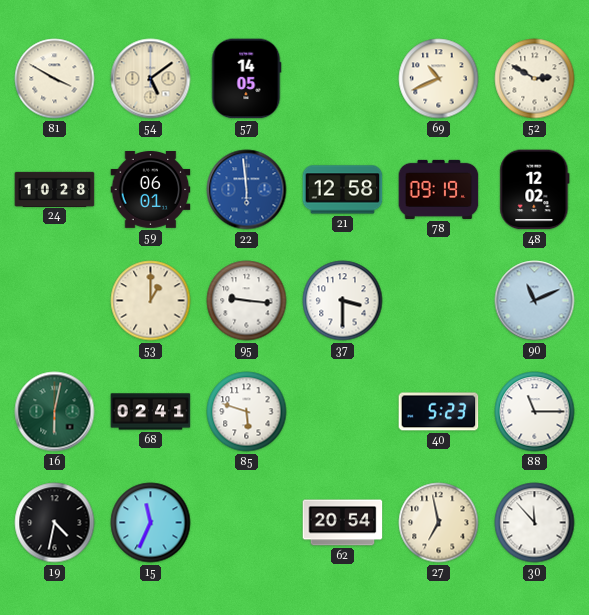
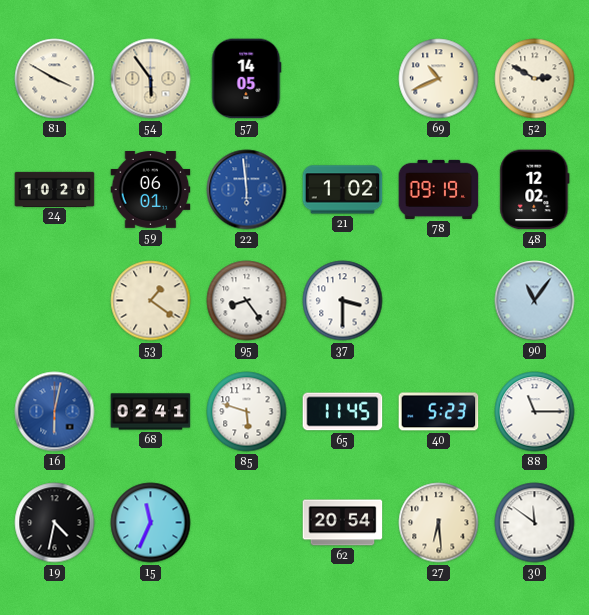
54: 5:09 -> 5:54
24: 10:28 -> 10:20
21: 12:58 -> 1:02
53: 1:00 -> 1:21
95: 9:16 -> 8:24
90: 11:11 -> 11:06
16 dial: green -> blue
65: none -> 11:45
27: 6:58 -> 6:29
30: 11:53 -> 11:51
